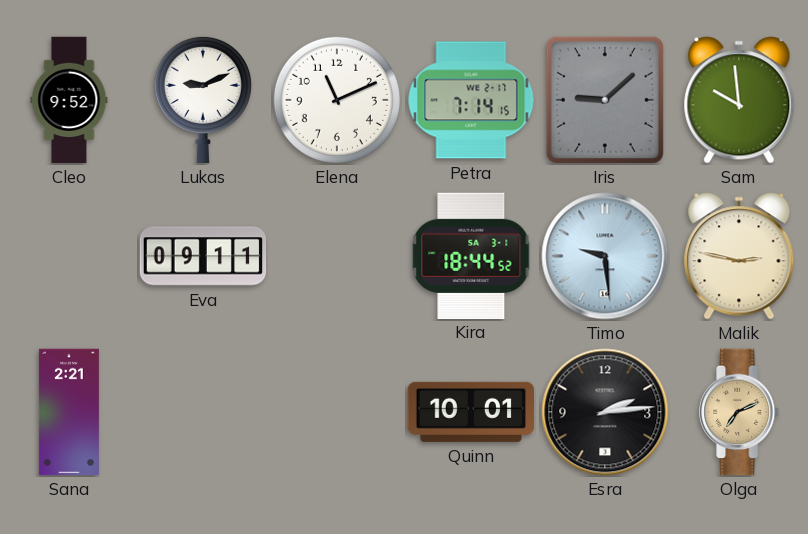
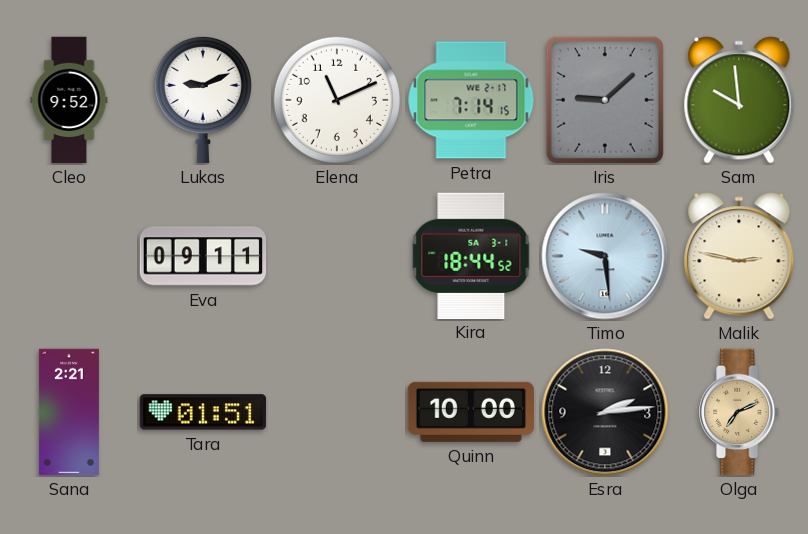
Tara: none -> 01:51
Quinn: 10:01 -> 10:00
